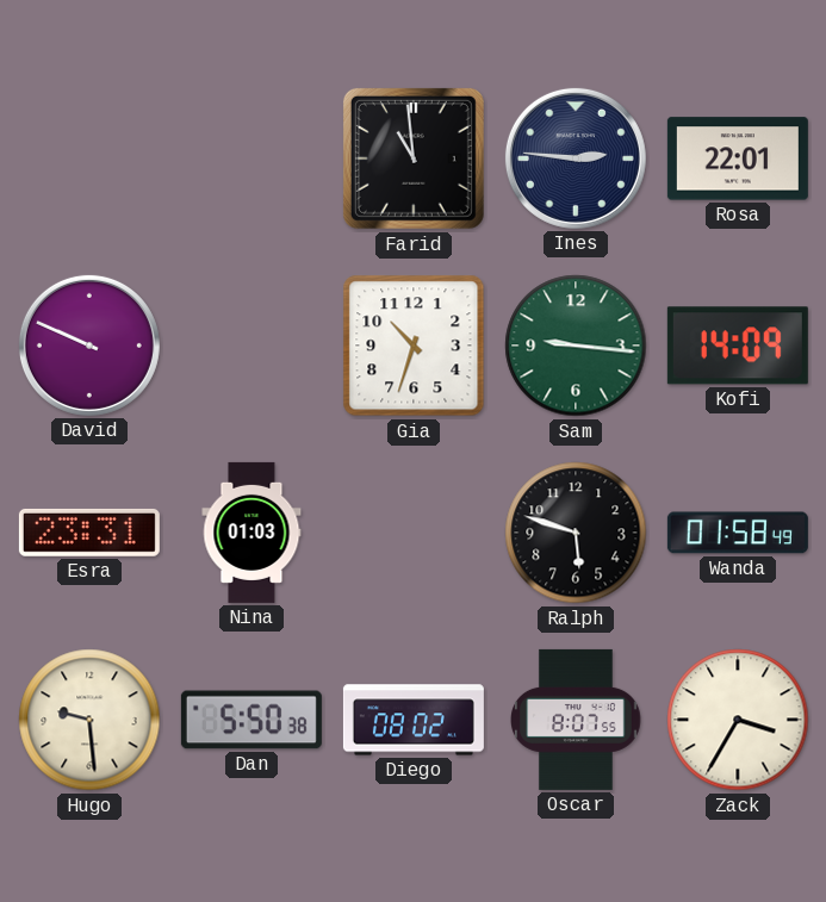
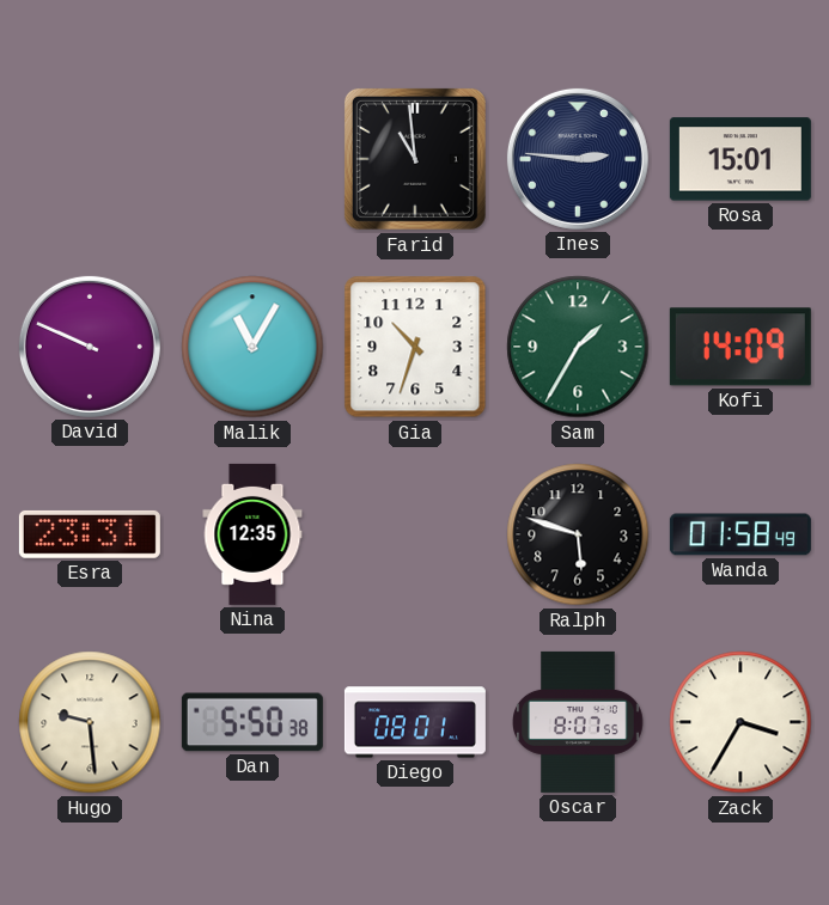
Rosa: 22:01 -> 15:01
Malik: none -> 11:05
Sam: 9:16 -> 1:35
Nina: 01:03 -> 12:35
Diego: 08:02 -> 08:01
